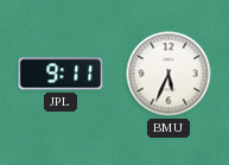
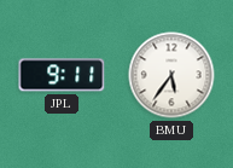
BMU: 5:34 -> 5:36
